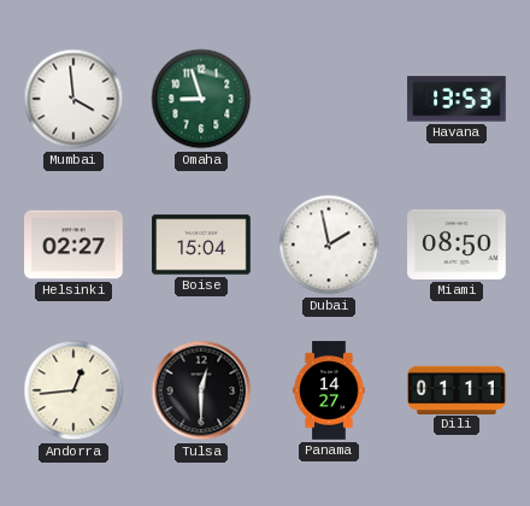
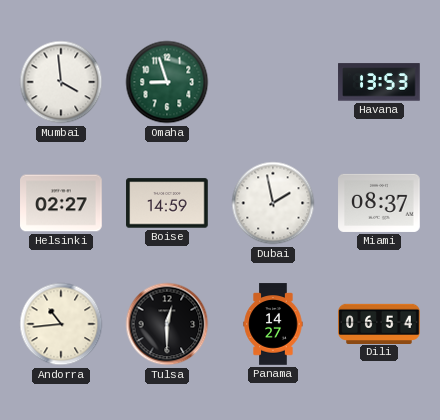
Boise: 15:04 -> 14:59
Miami: 08:50 -> 08:37
Andorra: 12:44 -> 10:44
Dili: 01:11 -> 06:54
